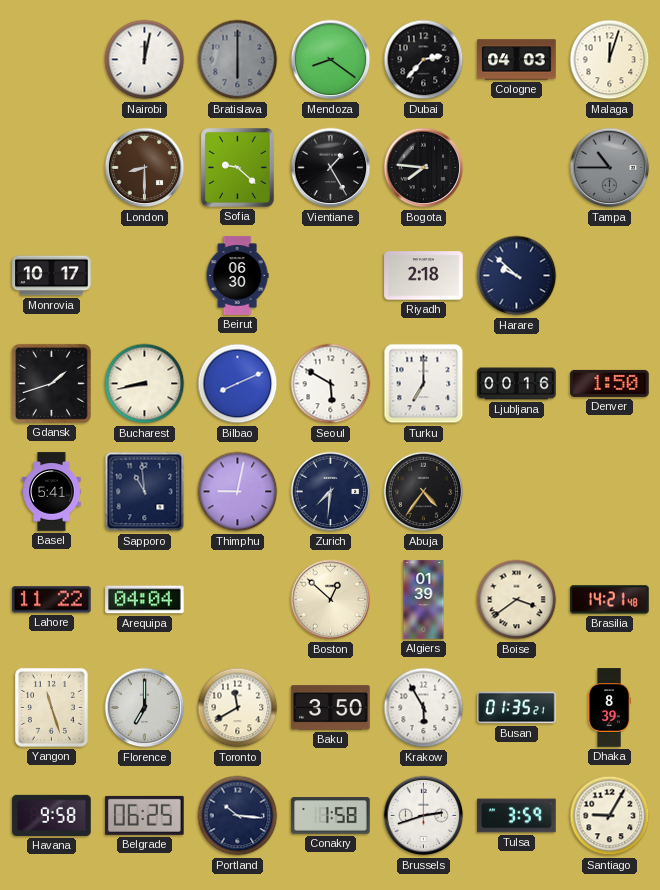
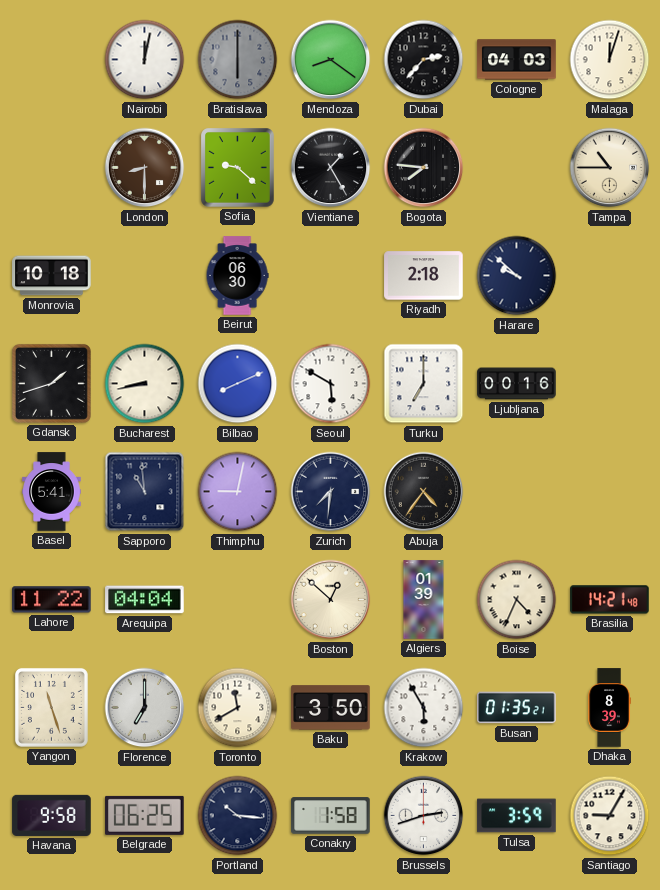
Tampa dial: grey -> cream
Monrovia: 10:17 -> 10:18
Denver: 1:50 -> none
Boise: 3:39 -> 4:34
